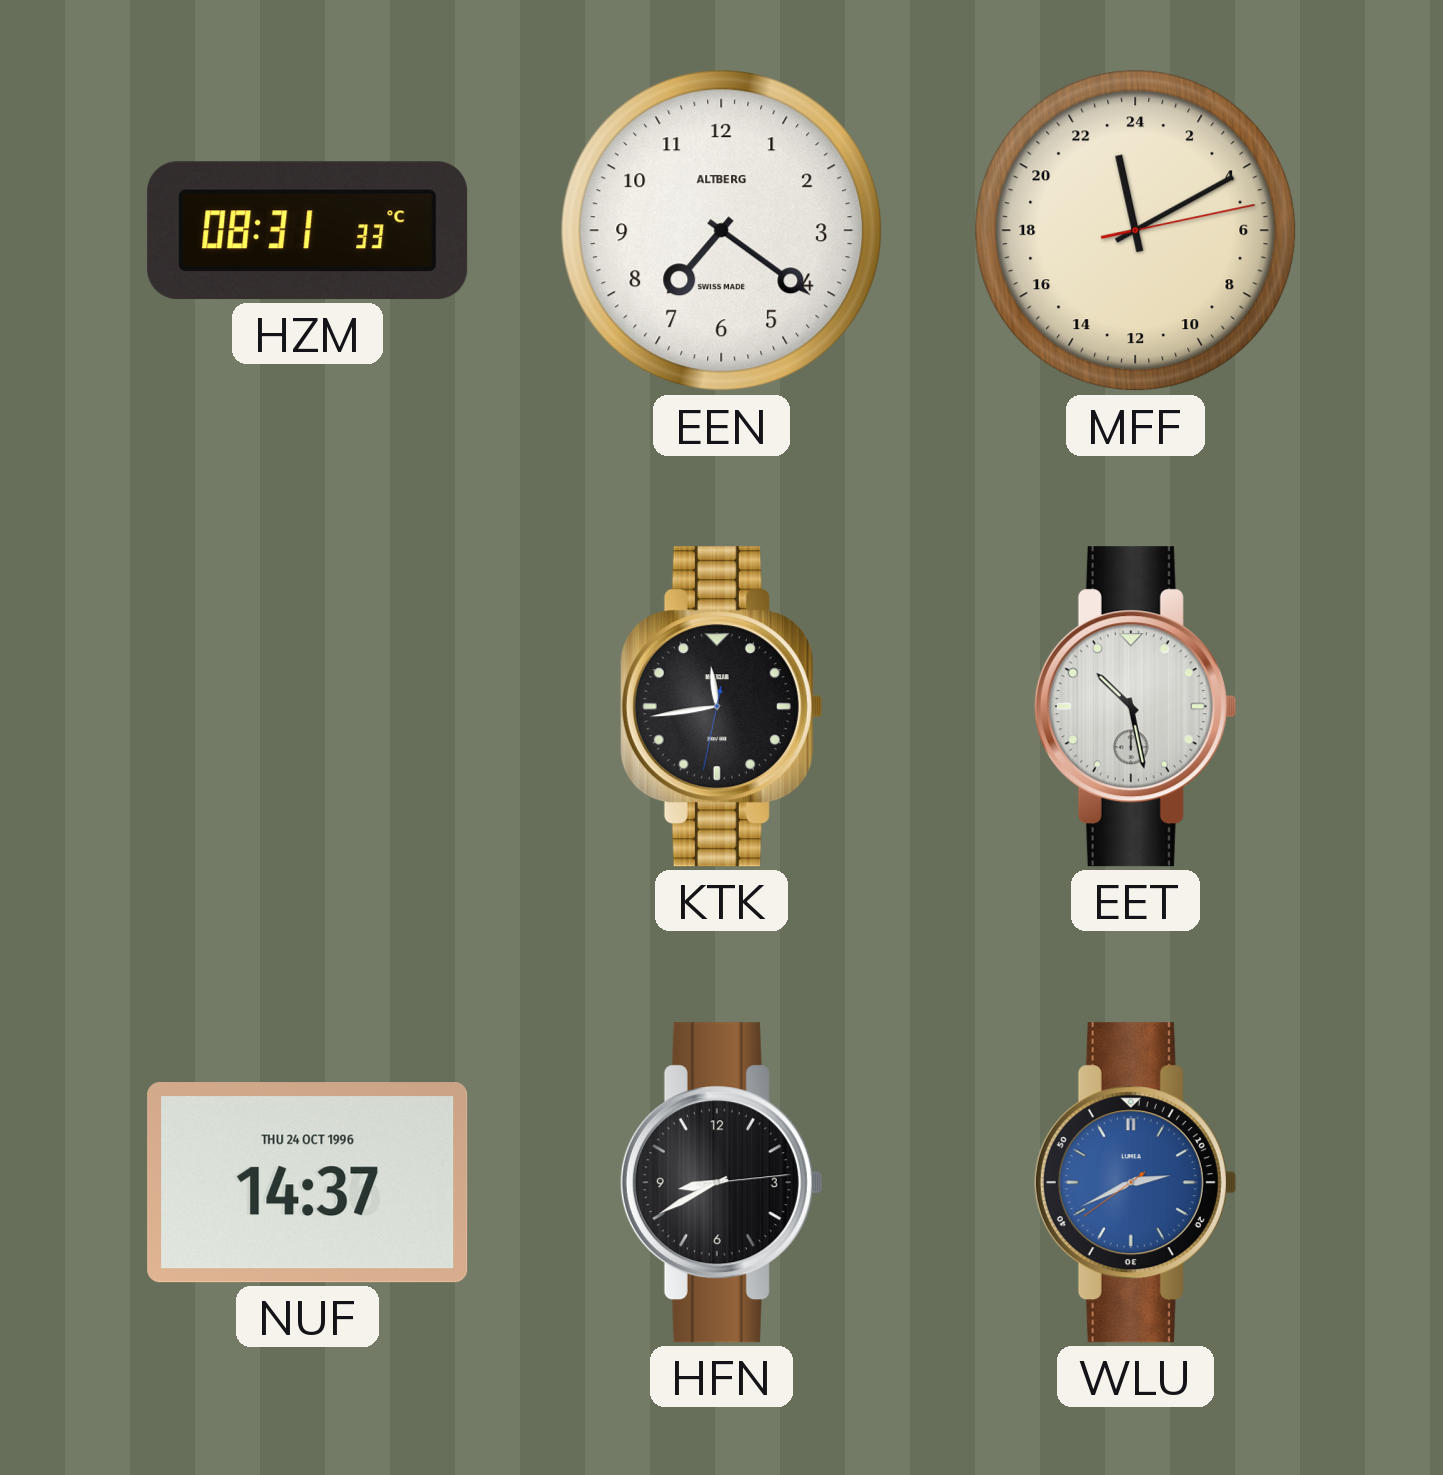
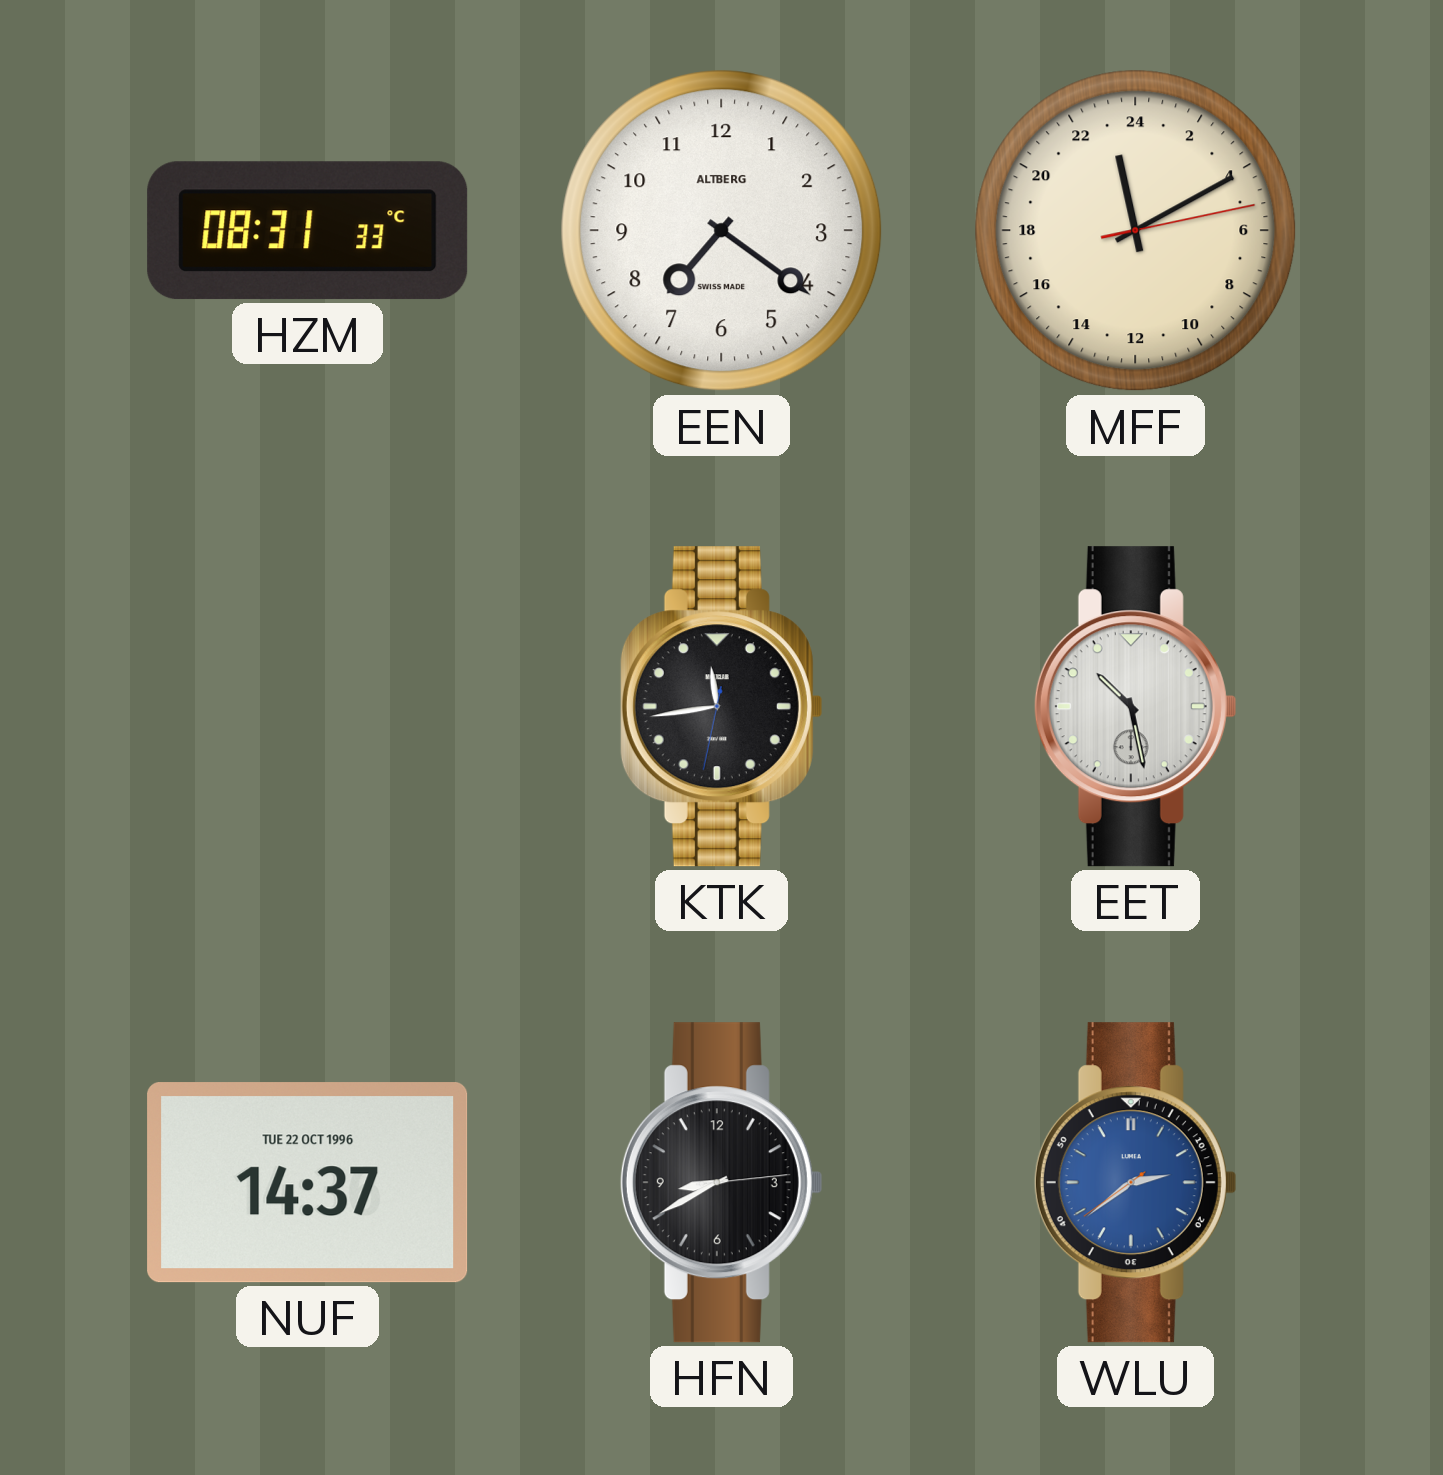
NUF date: THU 24 OCT 1996 -> TUE 22 OCT 1996
WLU: 2:40 -> 2:38
